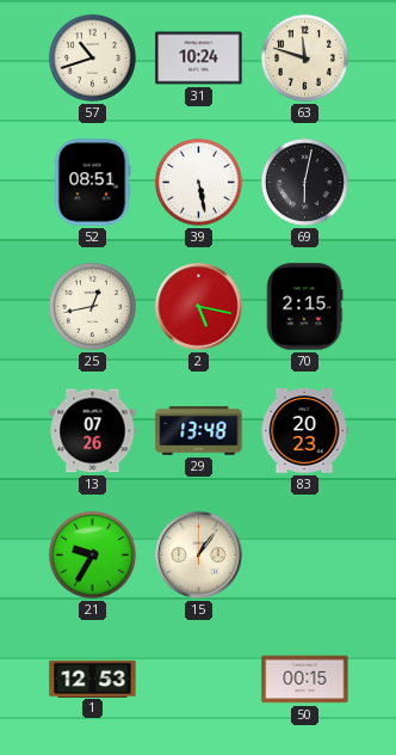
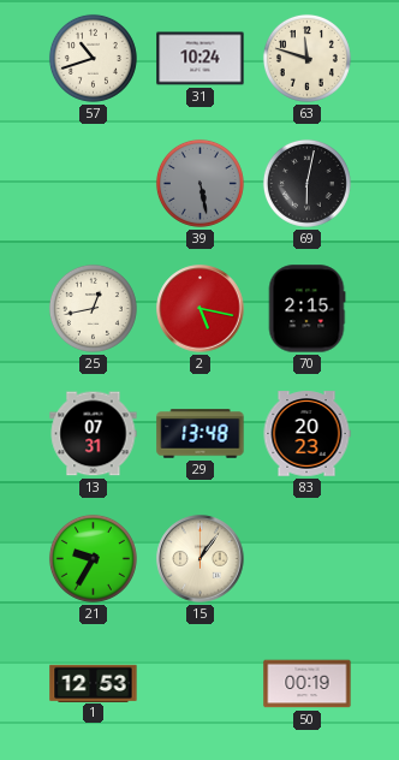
52: 08:51 -> none
39 dial: white -> grey
13: 07:26 -> 07:31
50: 00:15 -> 00:19
